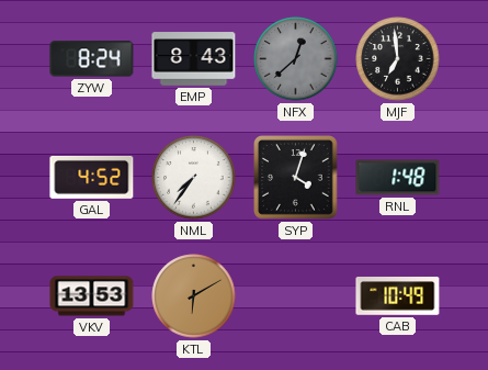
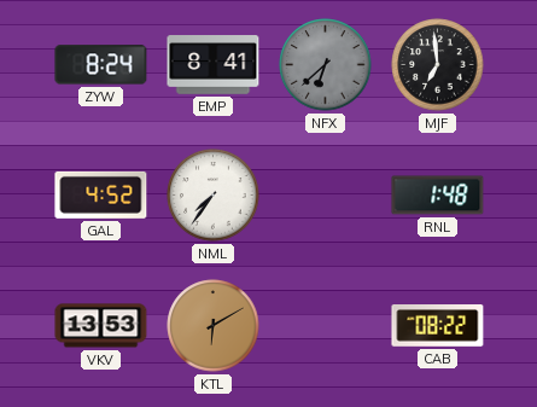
EMP: 8:43 -> 8:41
NFX: 12:38 -> 6:38
SYP: 4:03 -> none
CAB: 10:49 -> 08:22
